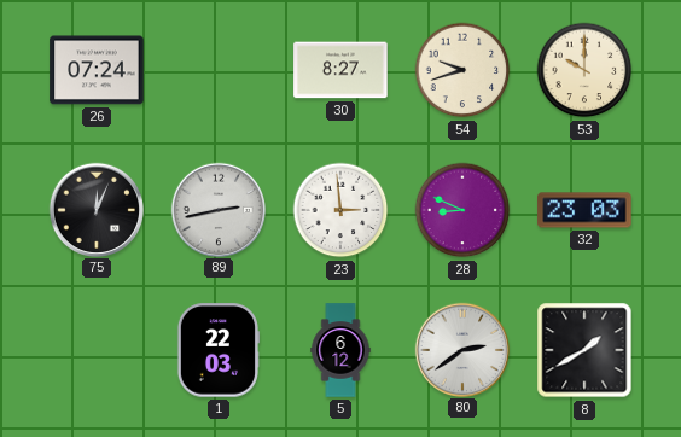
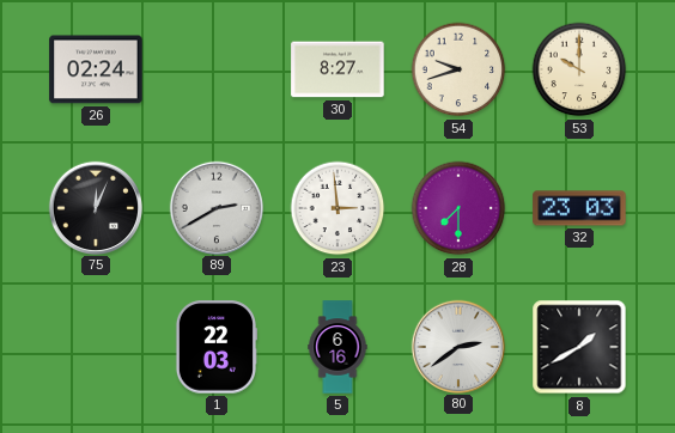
26: 07:24 -> 02:24
89: 2:43 -> 2:40
28: 8:49 -> 7:30
5: 6:12 -> 6:16
